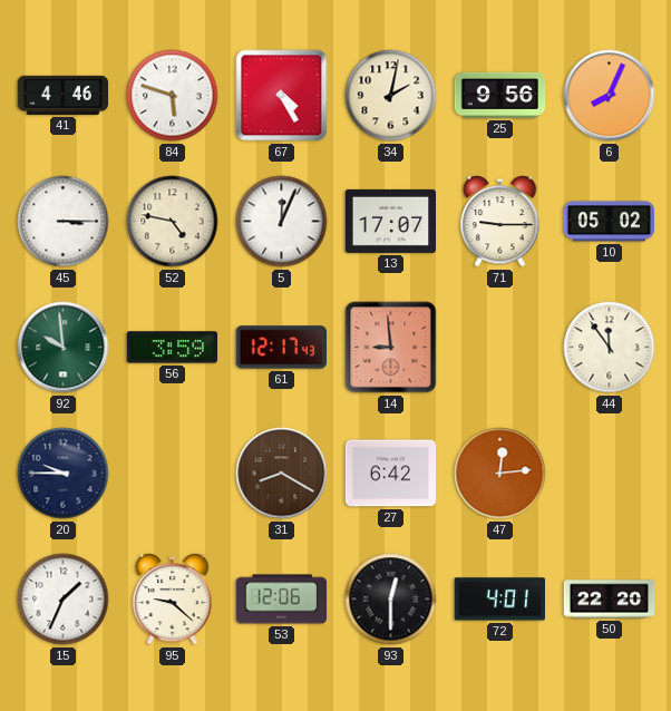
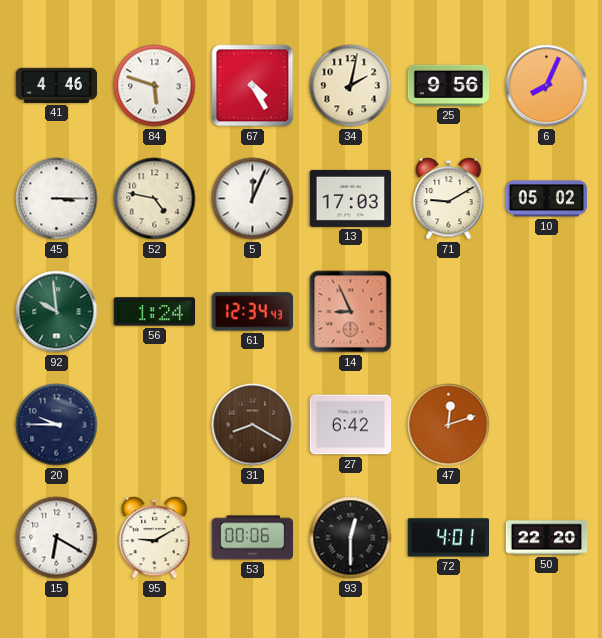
13: 17:07 -> 17:03
71: 9:15 -> 9:10
56: 3:59 -> 1:24
61: 12:17 -> 12:34
14: 8:59 -> 8:56
44: 11:54 -> none
47: 12:14 -> 12:12
15: 1:34 -> 6:20
95: 9:22 -> 9:10
53: 12:06 -> 00:06
